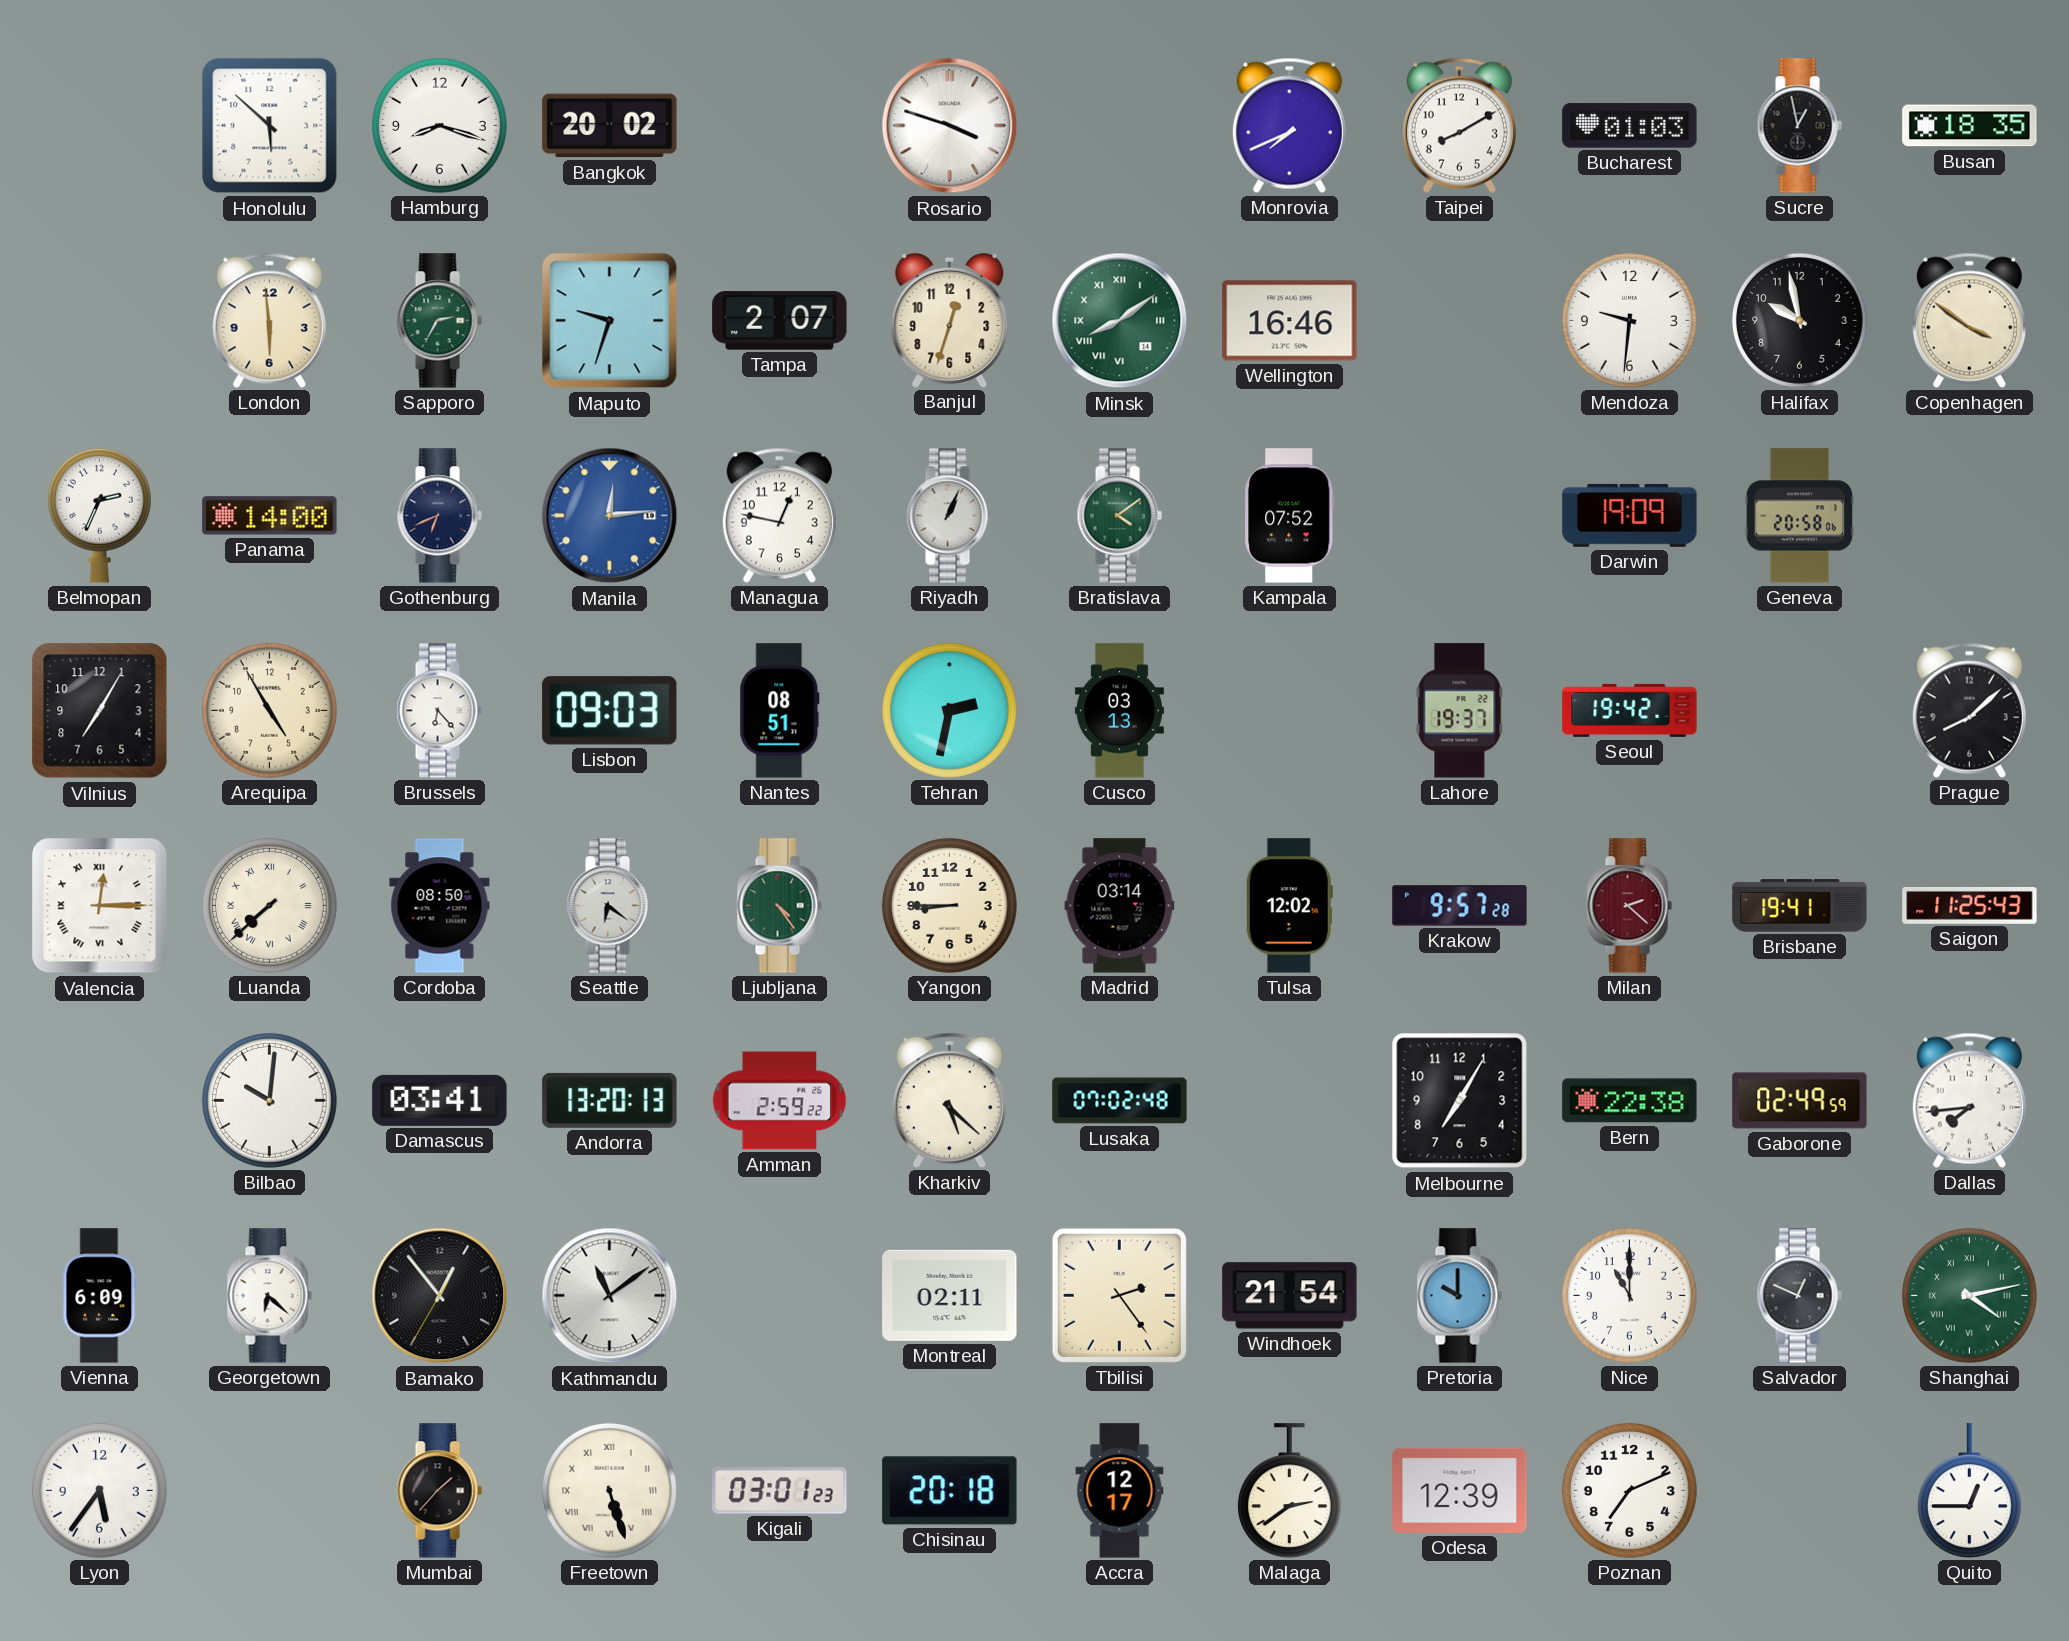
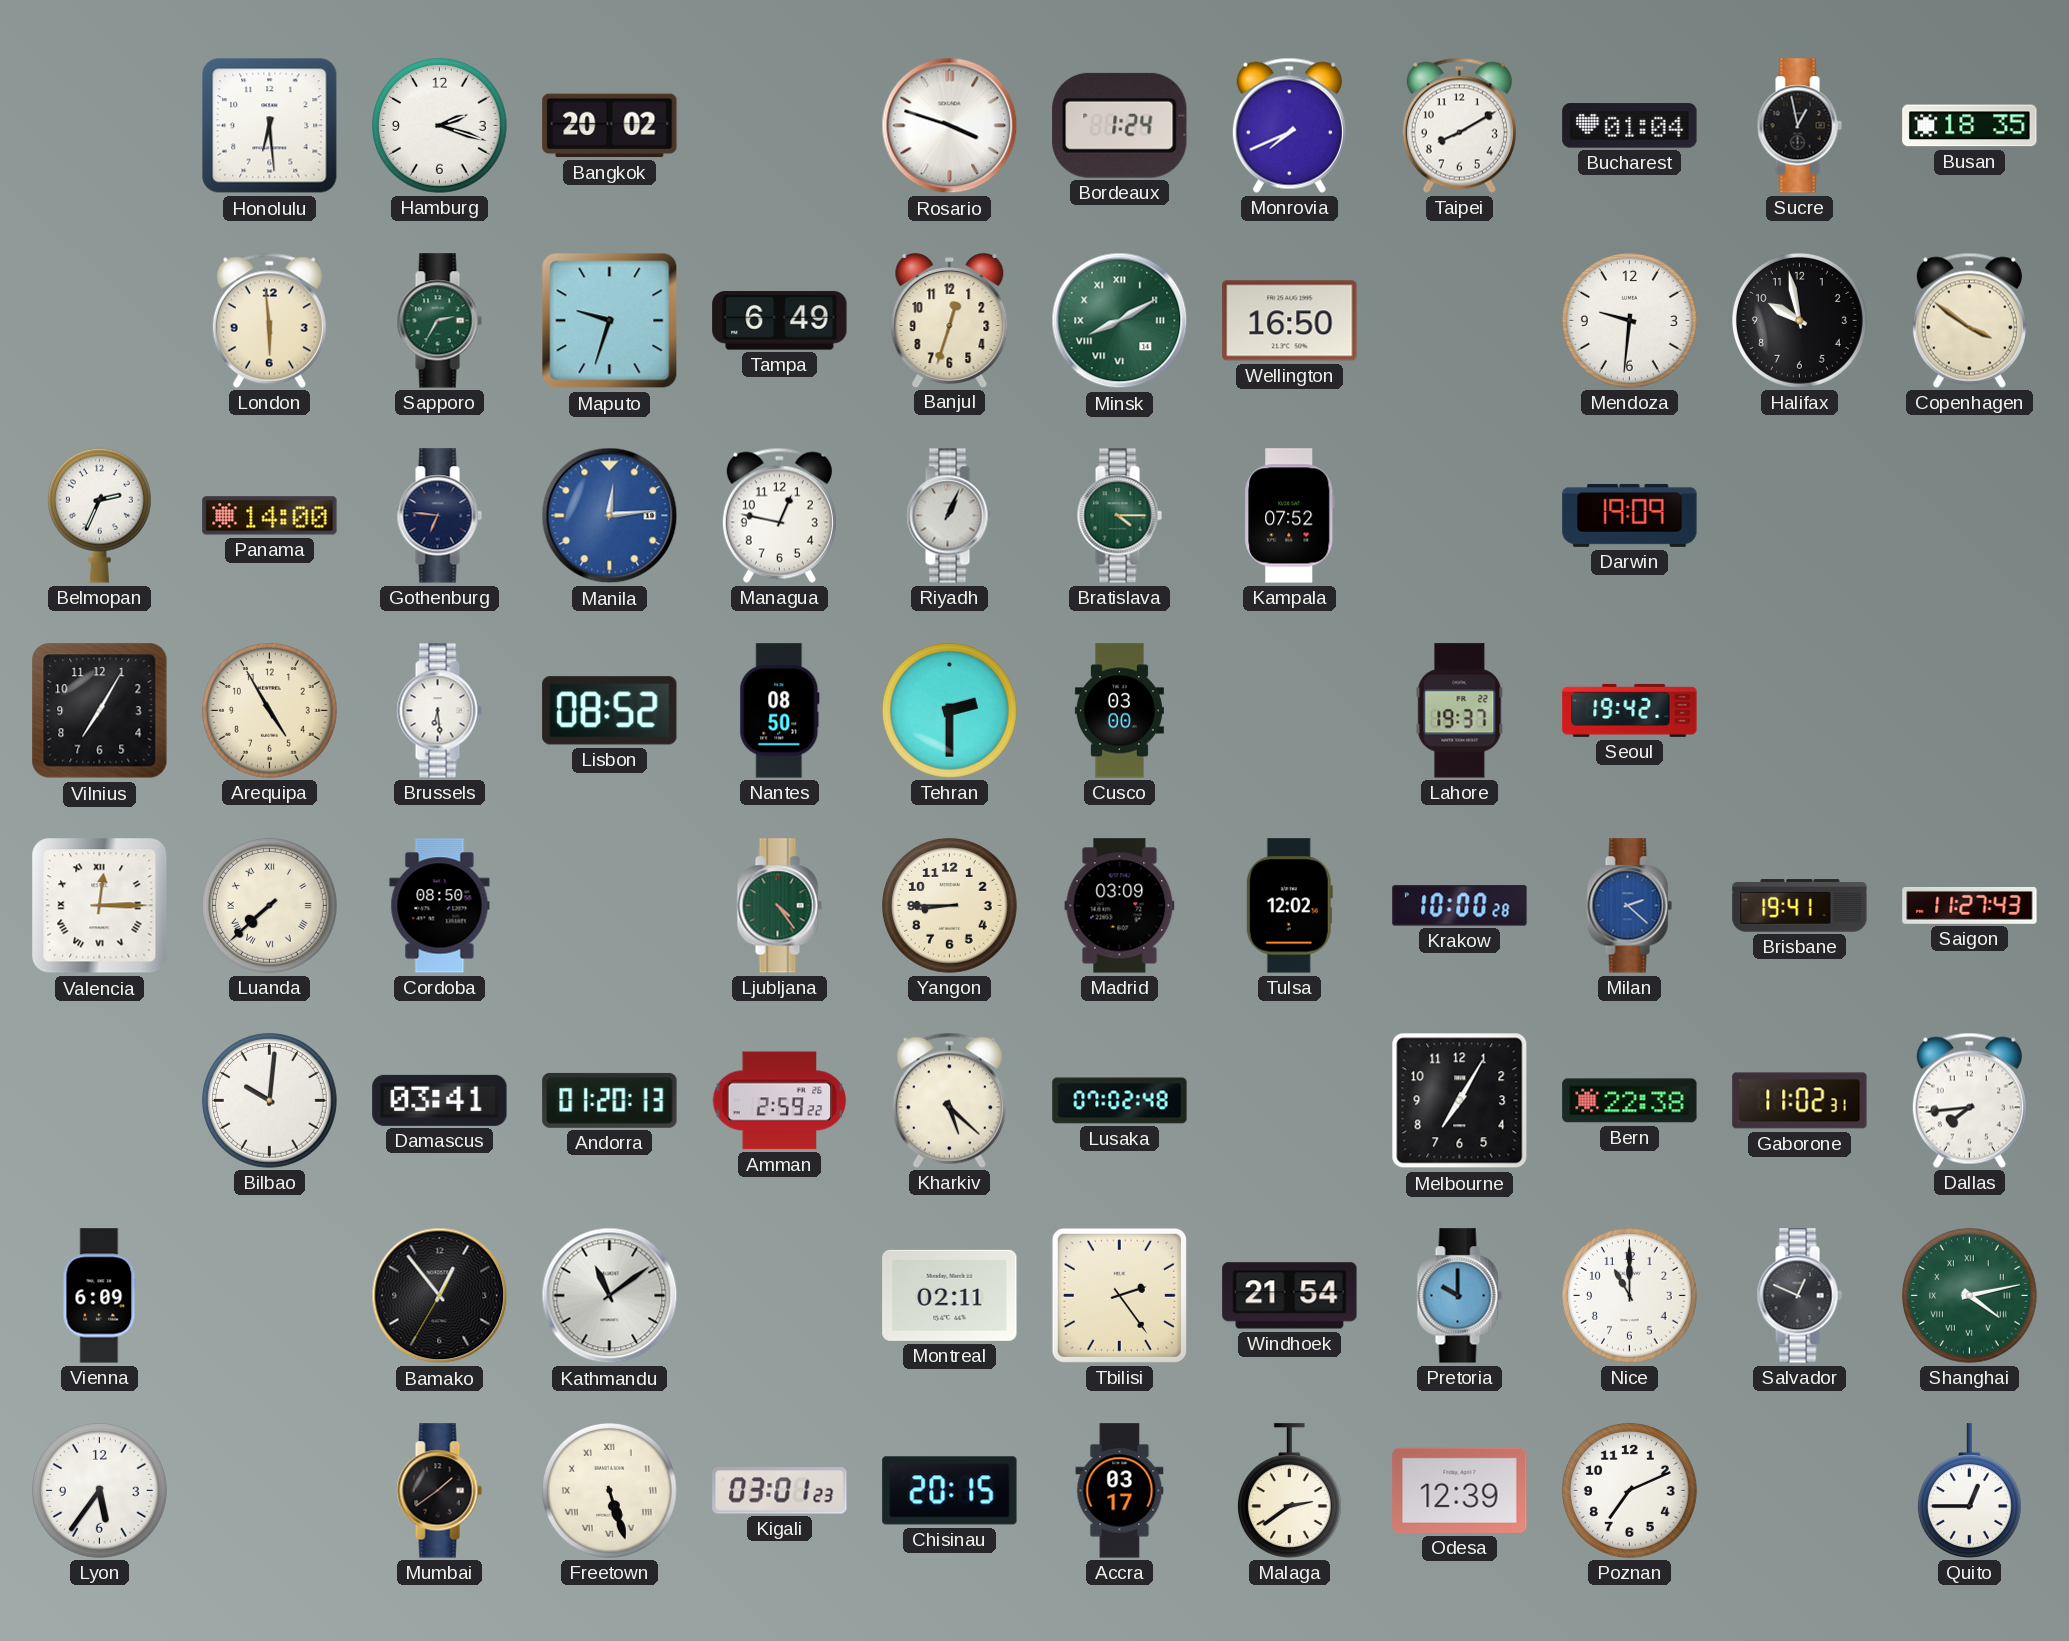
Honolulu: 5:52 -> 6:29
Hamburg: 8:18 -> 2:18
Bordeaux: none -> 1:24
Bucharest: 01:03 -> 01:04
Tampa: 2:07 -> 6:49
Minsk: 8:09 -> 8:10
Wellington: 16:46 -> 16:50
Gothenburg: 6:41 -> 6:46
Bratislava: 4:09 -> 4:15
Geneva: 20:58 -> none
Brussels: 6:23 -> 6:29
Lisbon: 09:03 -> 08:52
Nantes: 08:51 -> 08:50
Tehran: 2:32 -> 2:30
Cusco: 03:13 -> 03:00
Prague: 8:08 -> none
Seattle: 6:21 -> none
Madrid: 03:14 -> 03:09
Krakow: 9:57 -> 10:00
Milan dial: burgundy -> blue
Saigon: 11:25 -> 11:27
Andorra: 13:20 -> 01:20
Gaborone: 02:49 -> 11:02
Georgetown: 6:22 -> none
Mumbai: 1:37 -> 1:39
Chisinau: 20:18 -> 20:15
Accra: 12:17 -> 03:17
